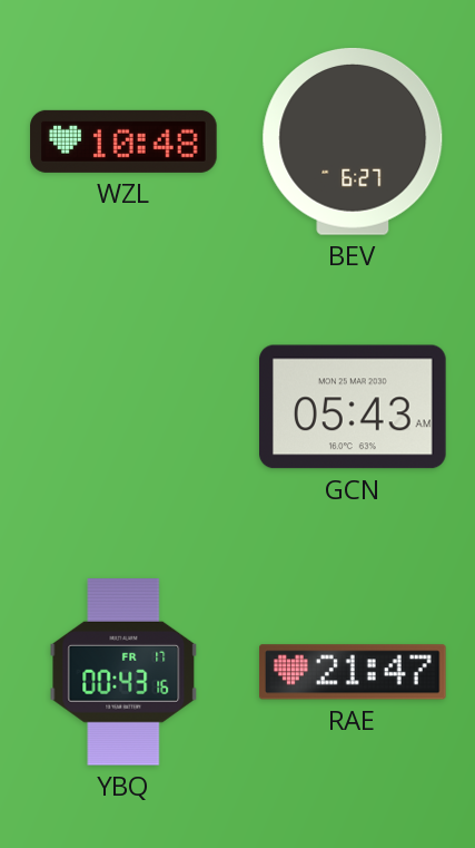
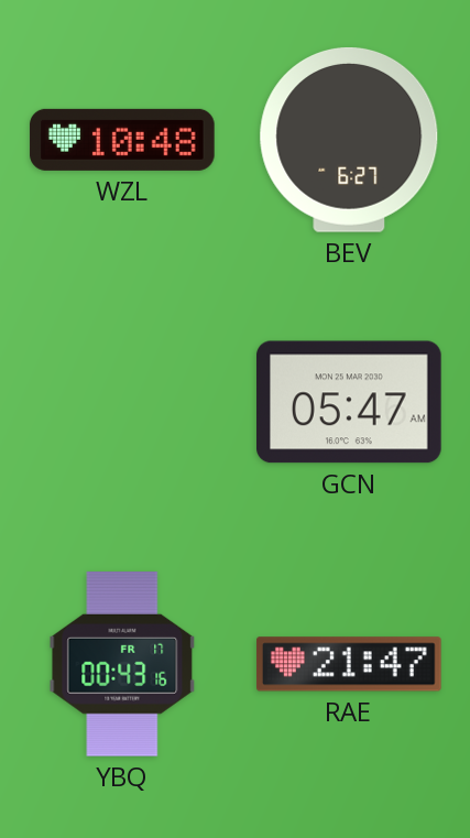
GCN: 05:43 -> 05:47
